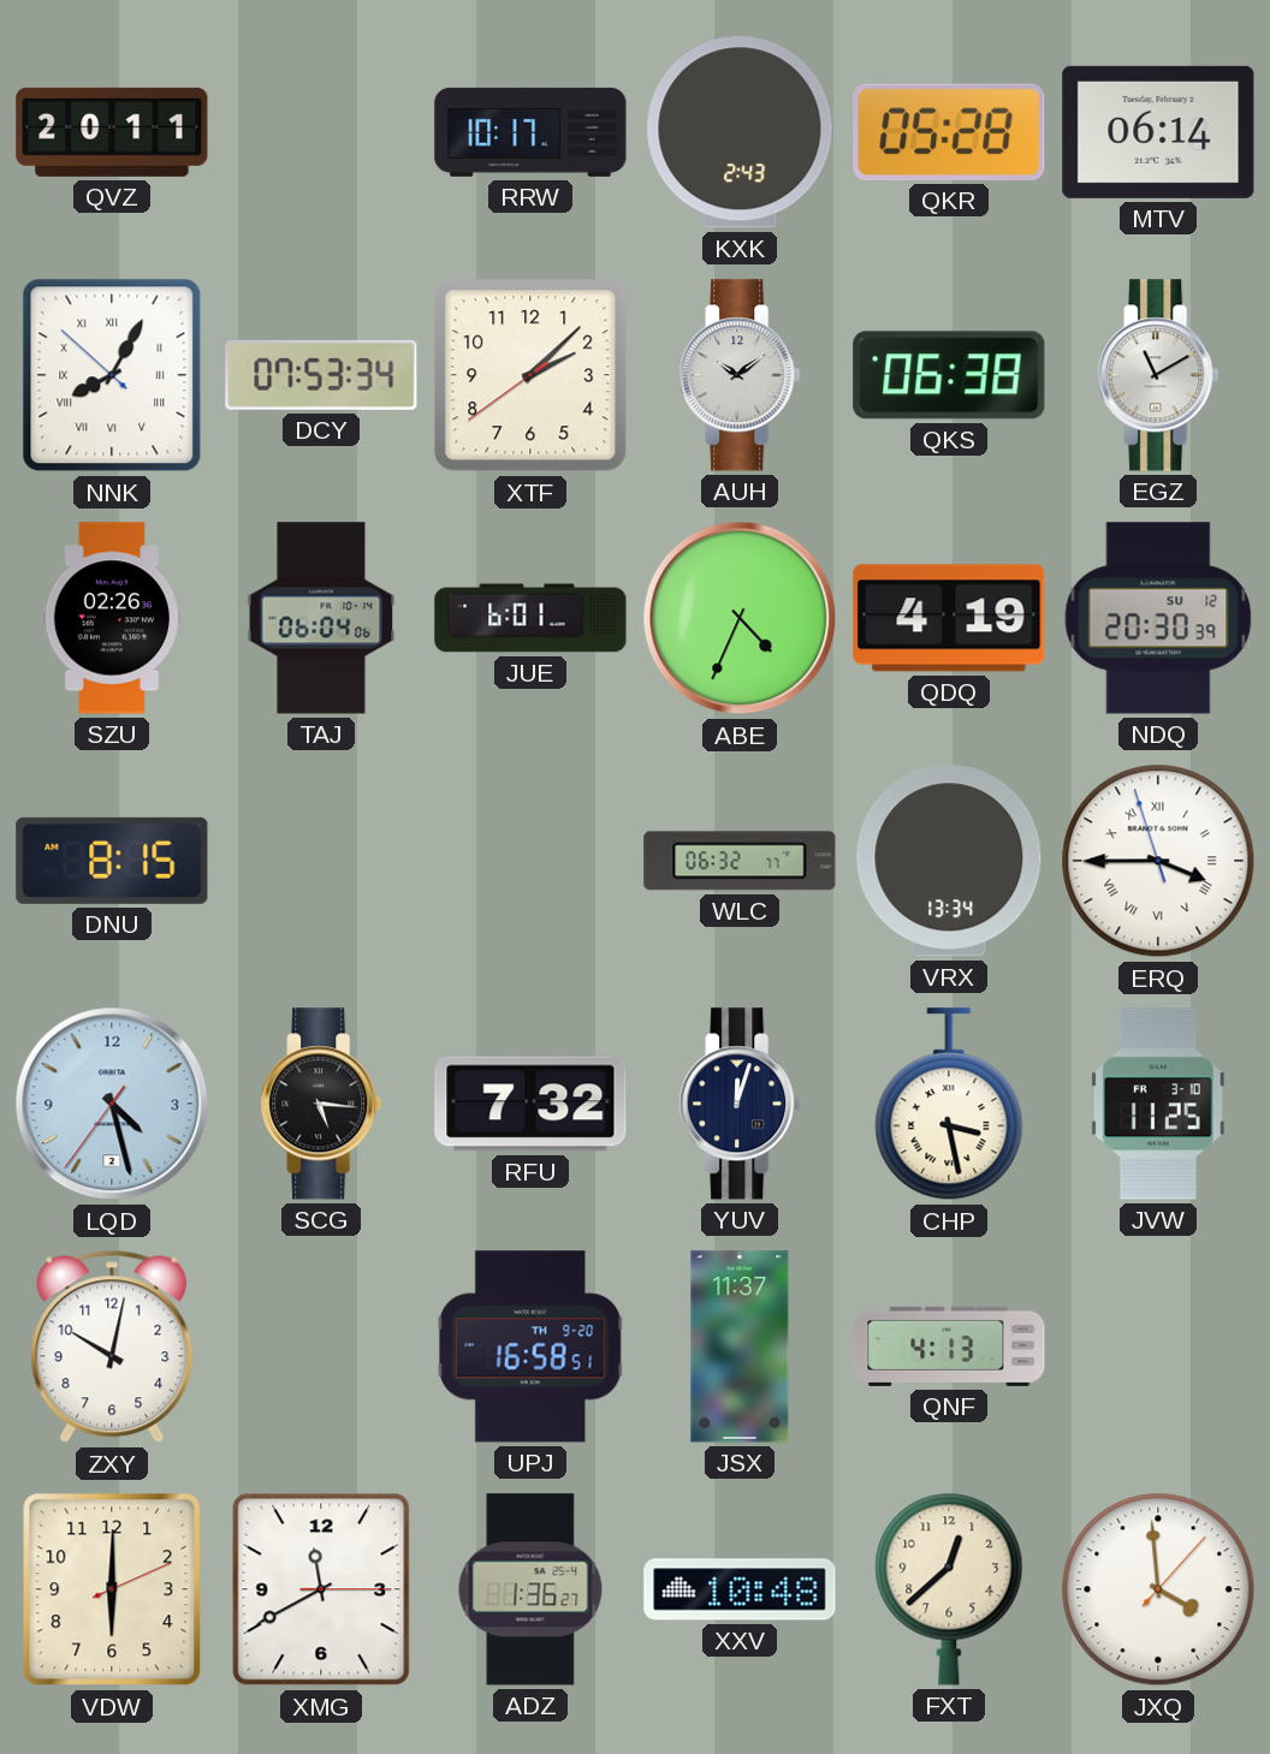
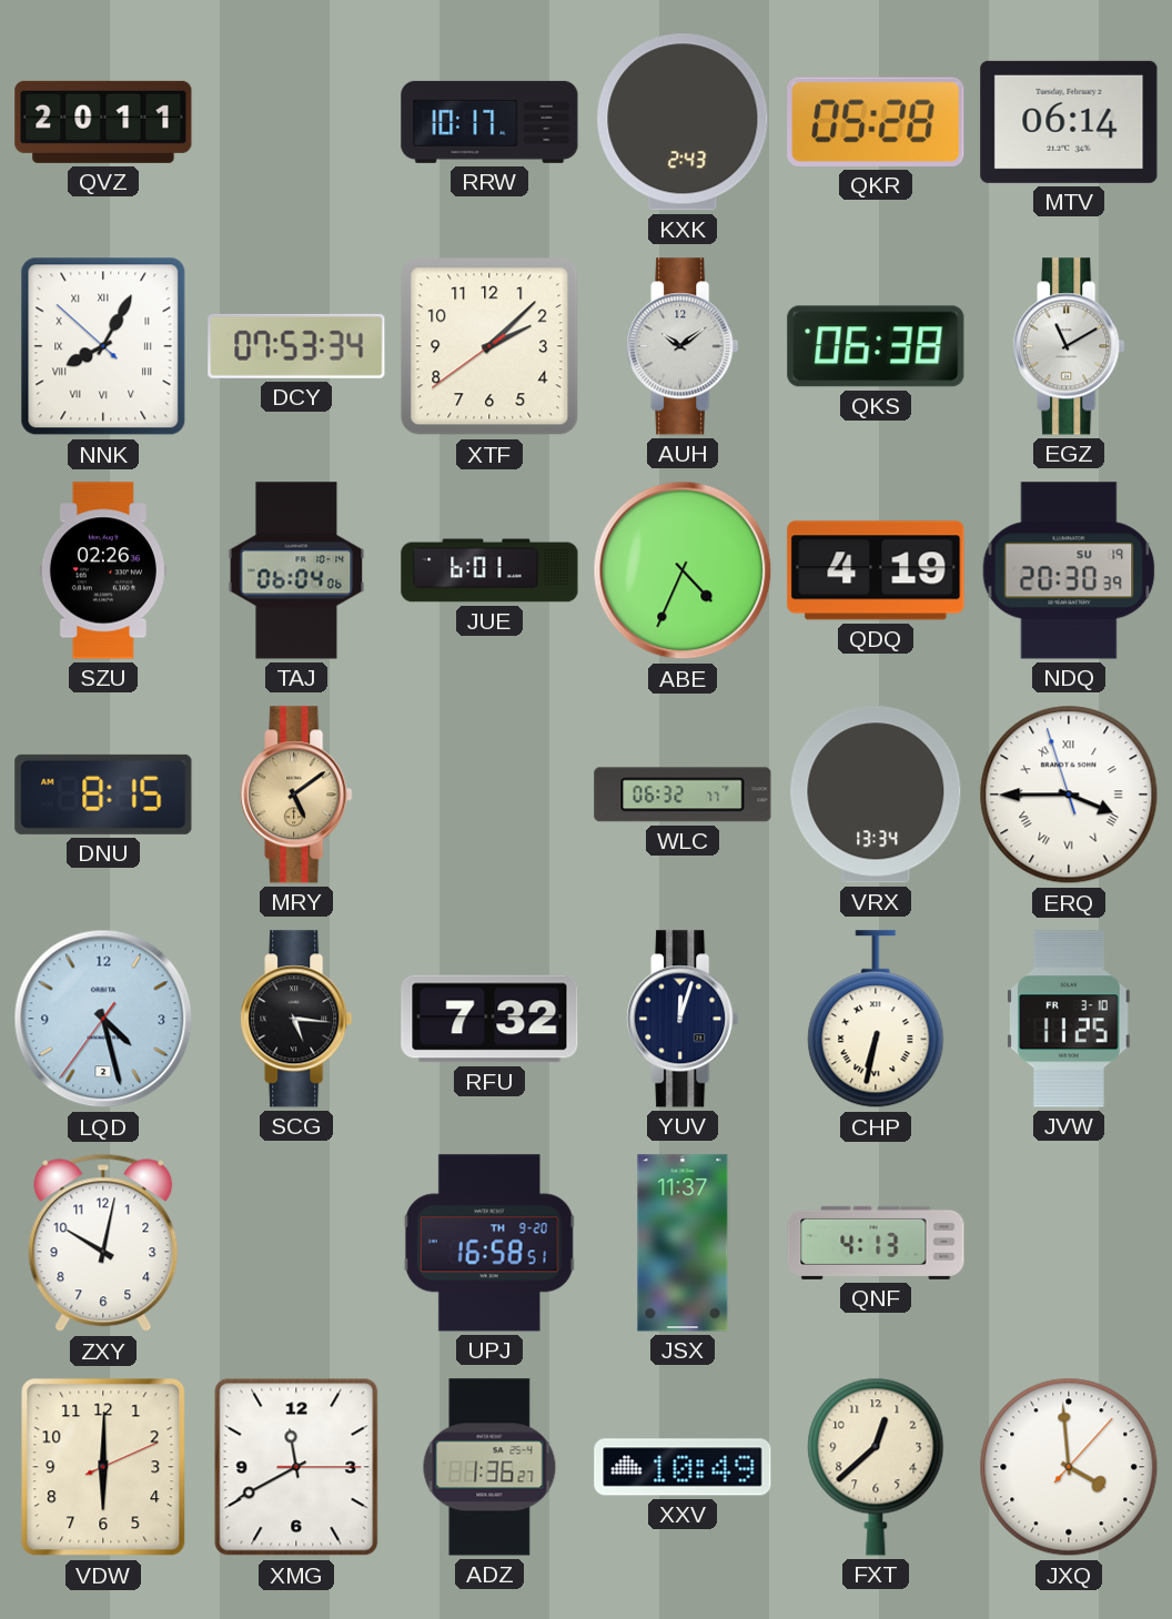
NDQ date: SU 12 -> SU 19
MRY: none -> 5:09
CHP: 3:28 -> 6:32
XXV: 10:48 -> 10:49
